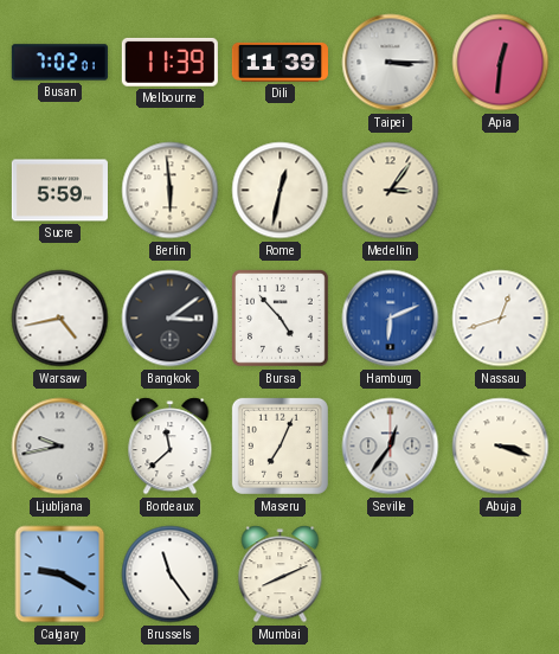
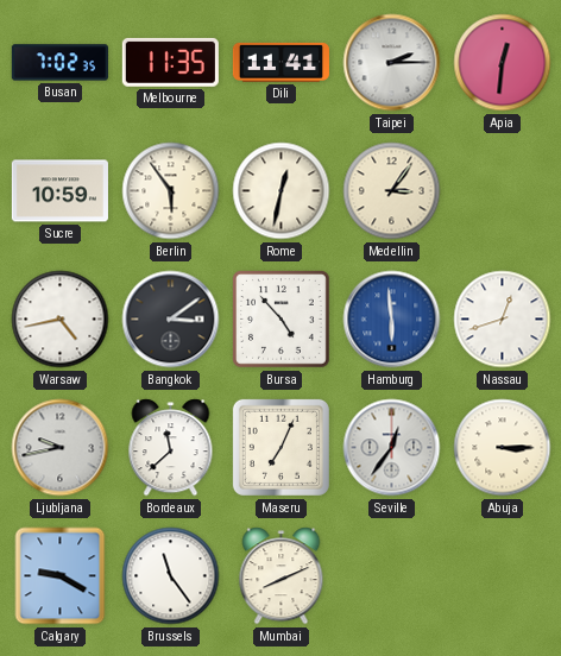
Busan: 7:02:01 -> 7:02:35
Melbourne: 11:39 -> 11:35
Dili: 11:39 -> 11:41
Taipei: 3:15 -> 2:15
Sucre: 5:59 -> 10:59
Berlin: 5:59 -> 5:54
Hamburg: 6:11 -> 5:59
Abuja: 3:18 -> 3:15
